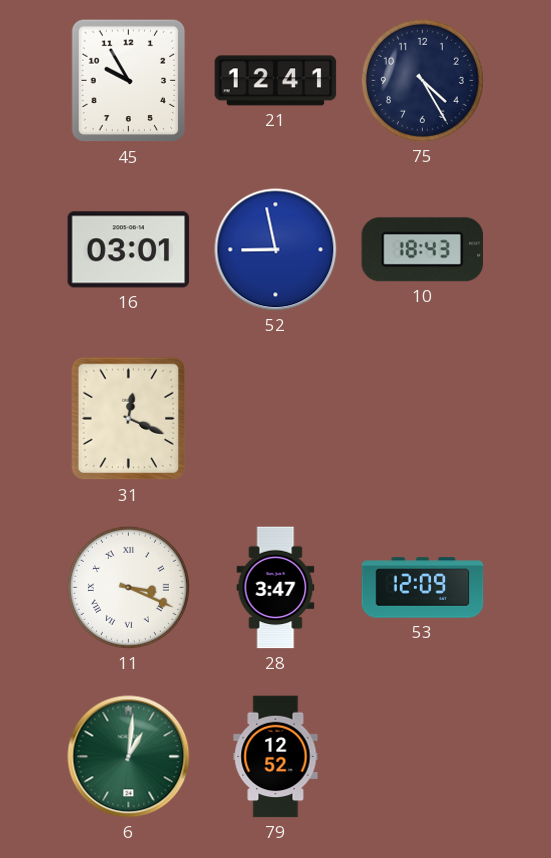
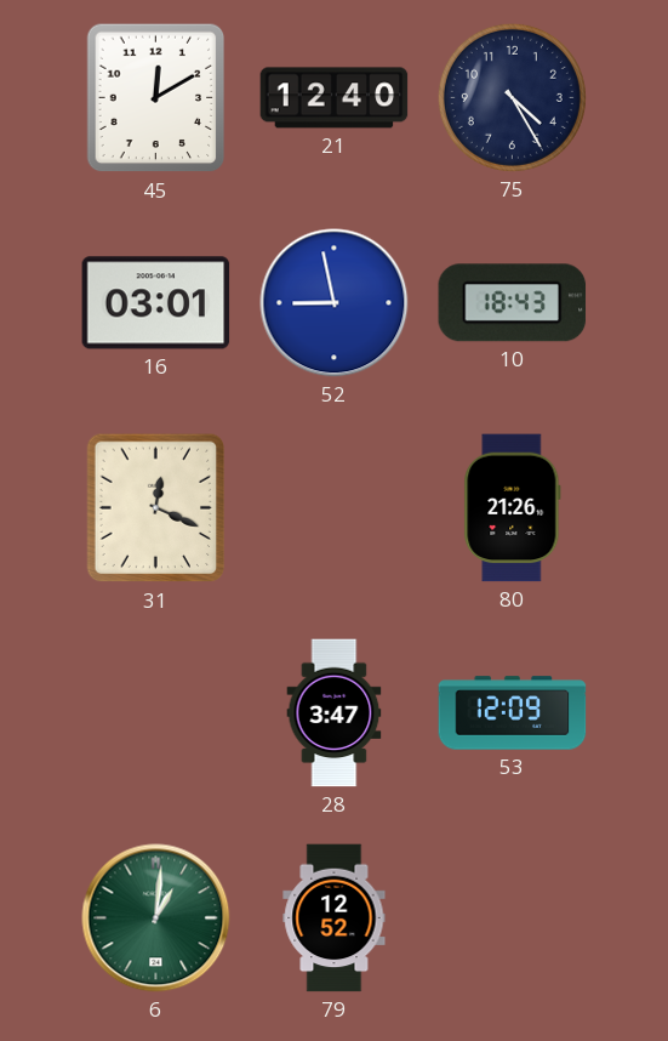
45: 9:55 -> 12:10
21: 12:41 -> 12:40
80: none -> 21:26
11: 3:19 -> none
